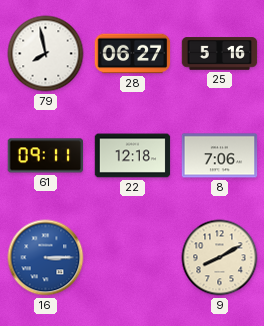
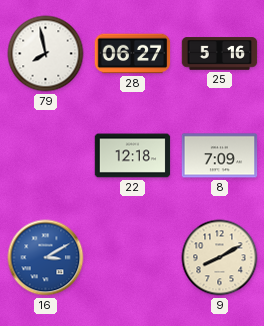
61: 09:11 -> none
8: 7:06 -> 7:09
16: 3:15 -> 3:10
